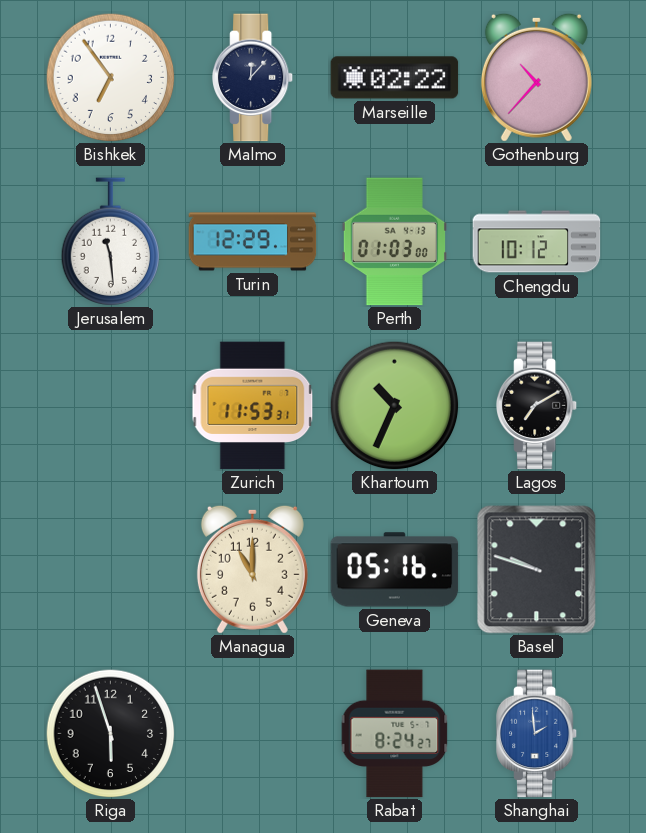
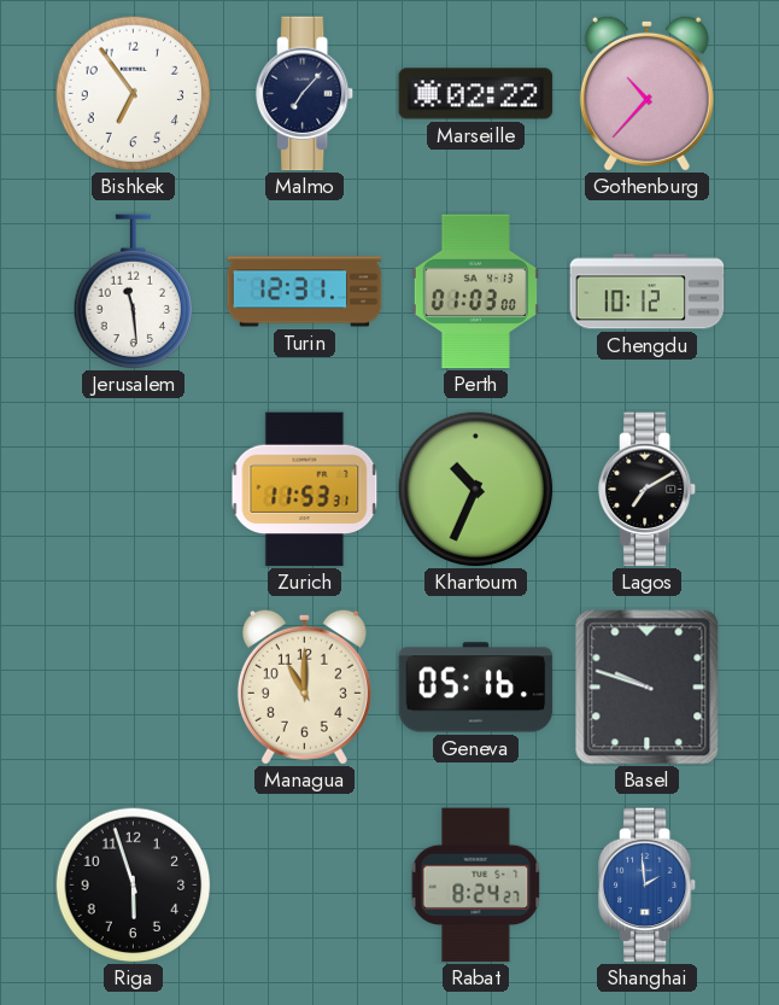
Malmo: 12:07 -> 7:07
Turin: 12:29 -> 12:31
